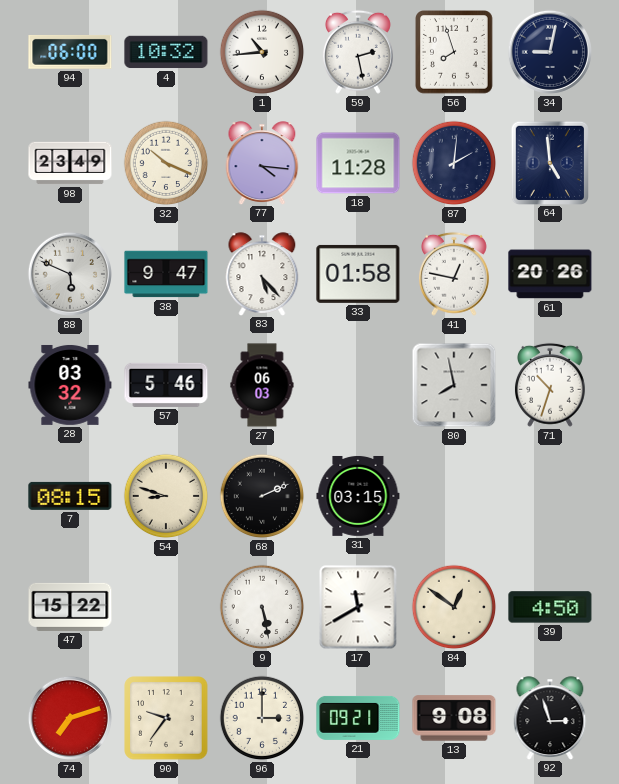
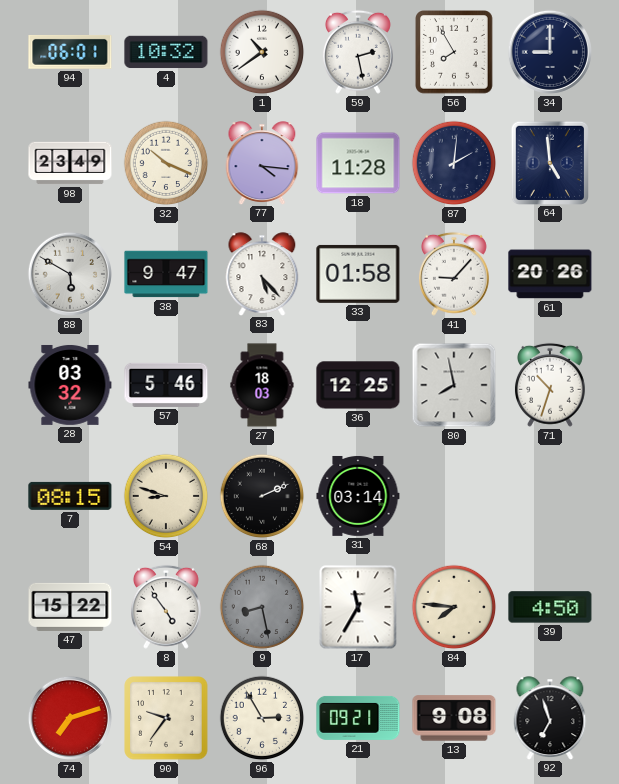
94: 06:00 -> 06:01
1: 10:44 -> 10:39
56: 7:57 -> 7:55
34: 9:02 -> 9:00
88: 5:49 -> 5:50
41: 12:47 -> 9:07
27: 06:03 -> 18:03
36: none -> 12:25
31: 03:15 -> 03:14
8: none -> 4:54
9: 5:28 -> 8:28
9 dial: white -> grey
17: 11:40 -> 11:35
84: 12:51 -> 7:46
96: 3:00 -> 2:55
92: 2:57 -> 6:57
